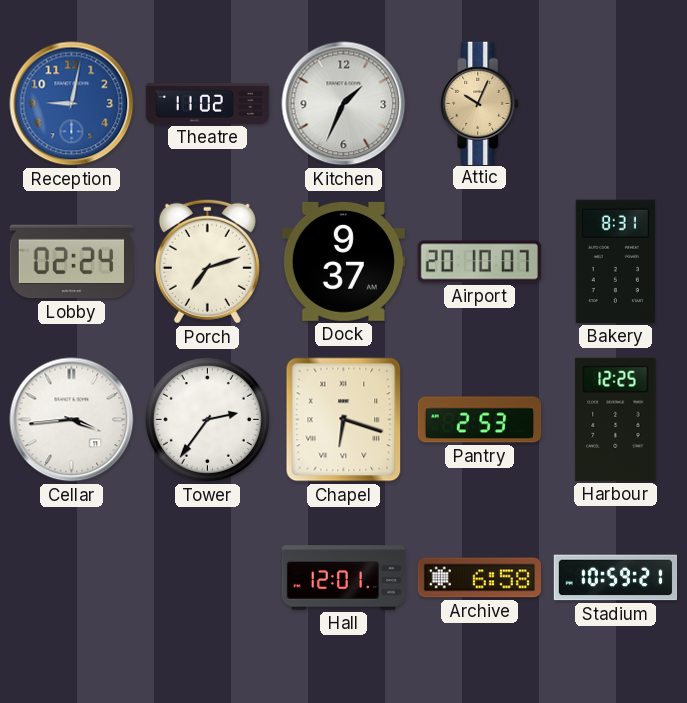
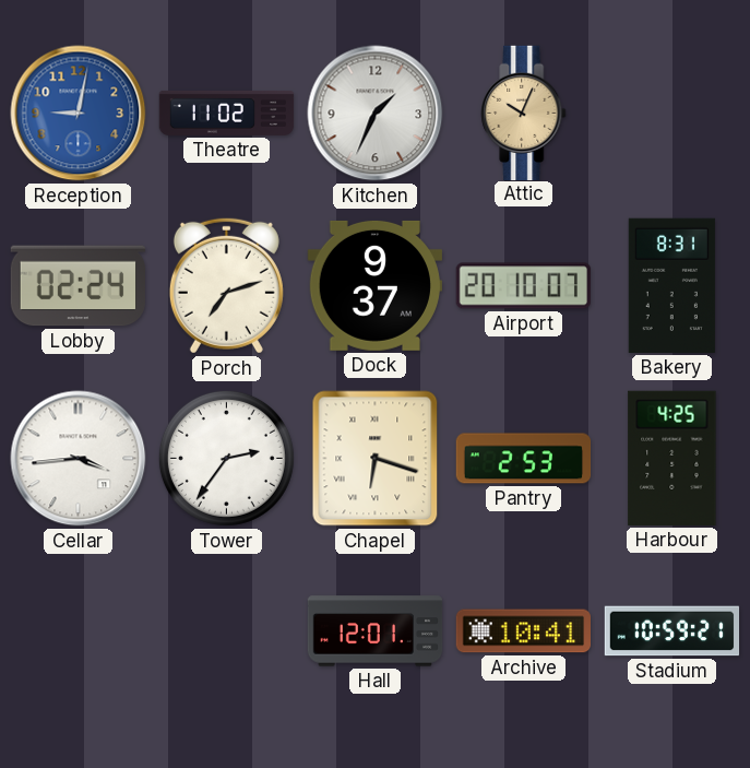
Harbour: 12:25 -> 4:25
Archive: 6:58 -> 10:41
